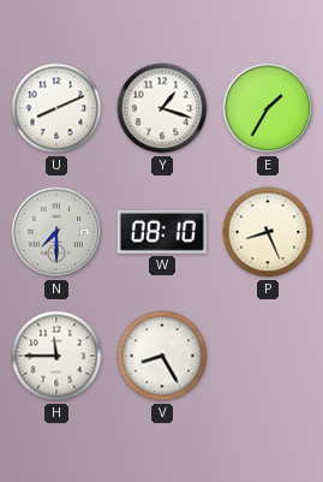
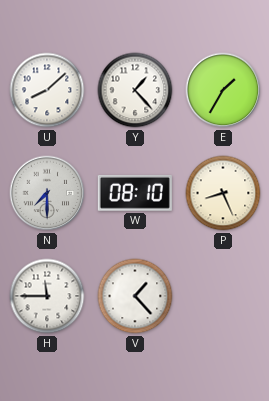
U: 8:11 -> 8:08
Y: 1:18 -> 1:23
V: 8:25 -> 1:23
